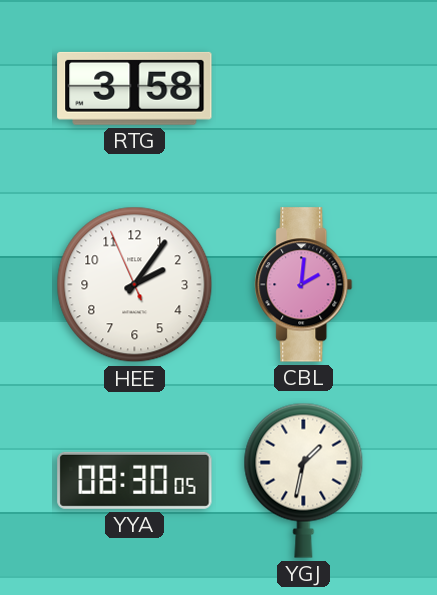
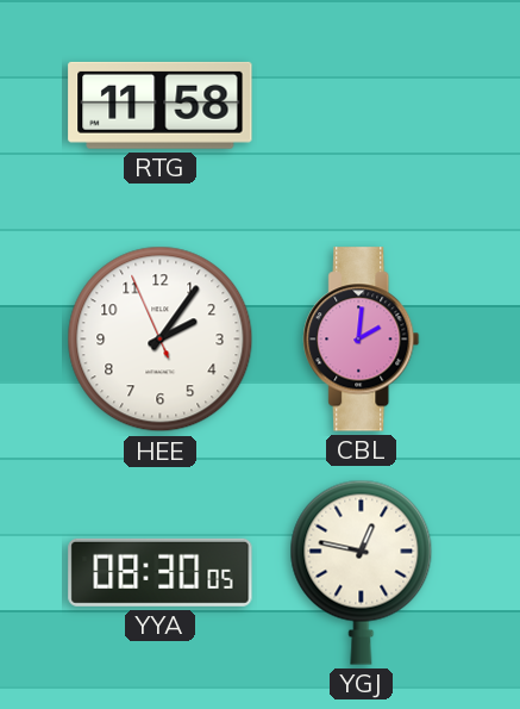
RTG: 3:58 -> 11:58
YGJ: 1:32 -> 12:47
